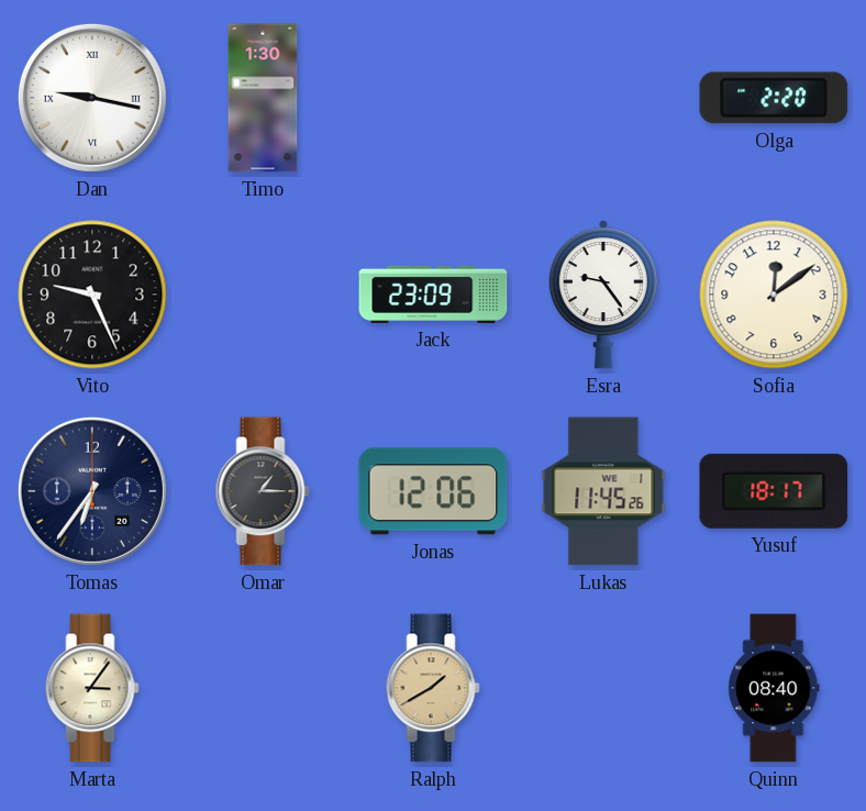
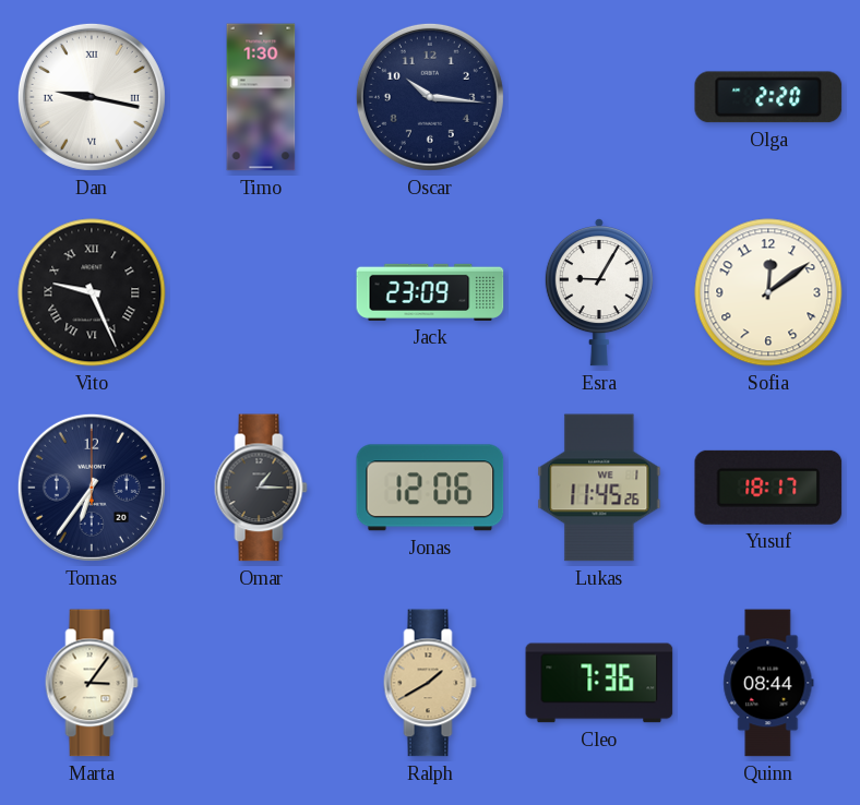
Oscar: none -> 10:16
Vito numerals: Arabic -> Roman
Esra: 9:24 -> 9:05
Cleo: none -> 7:36
Quinn: 08:40 -> 08:44
